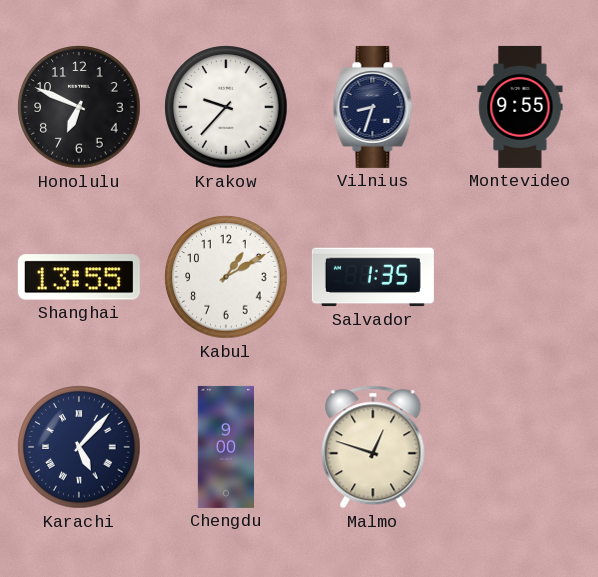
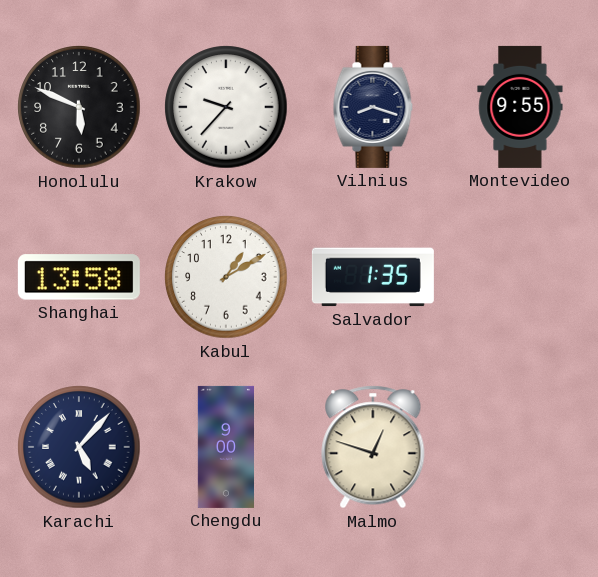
Honolulu: 6:49 -> 5:49
Vilnius: 8:33 -> 8:18
Shanghai: 13:55 -> 13:58
